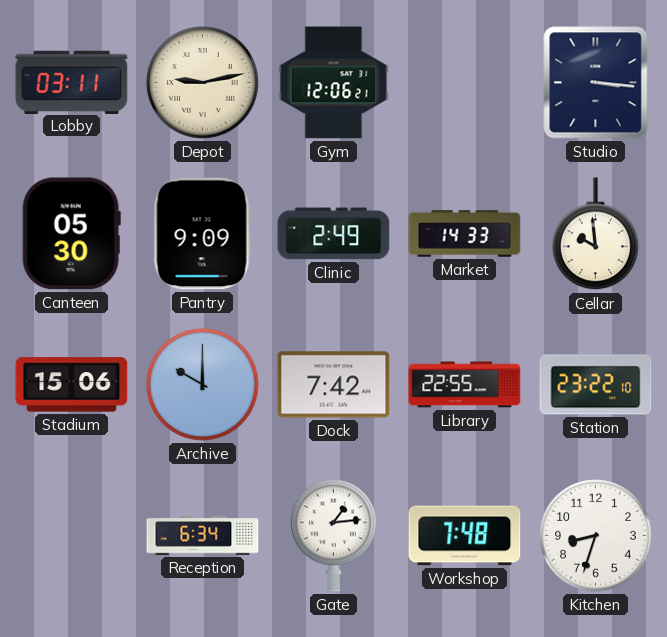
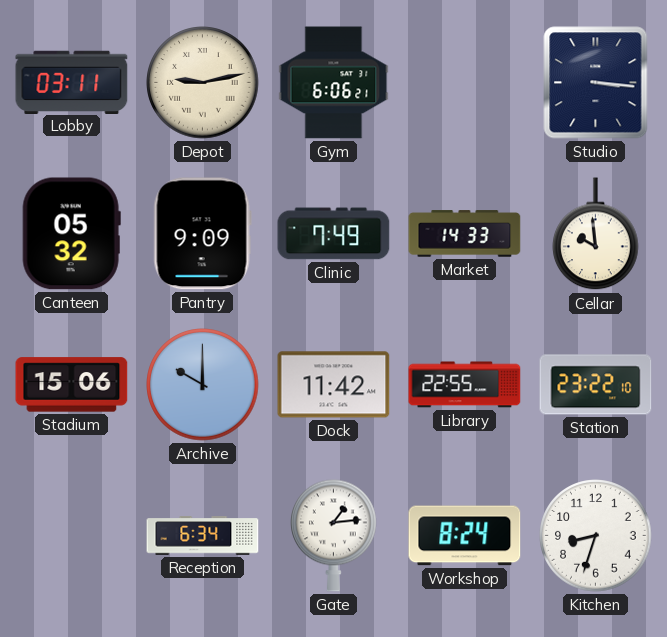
Gym: 12:06 -> 6:06
Canteen: 05:30 -> 05:32
Clinic: 2:49 -> 7:49
Dock: 7:42 -> 11:42
Workshop: 7:48 -> 8:24
